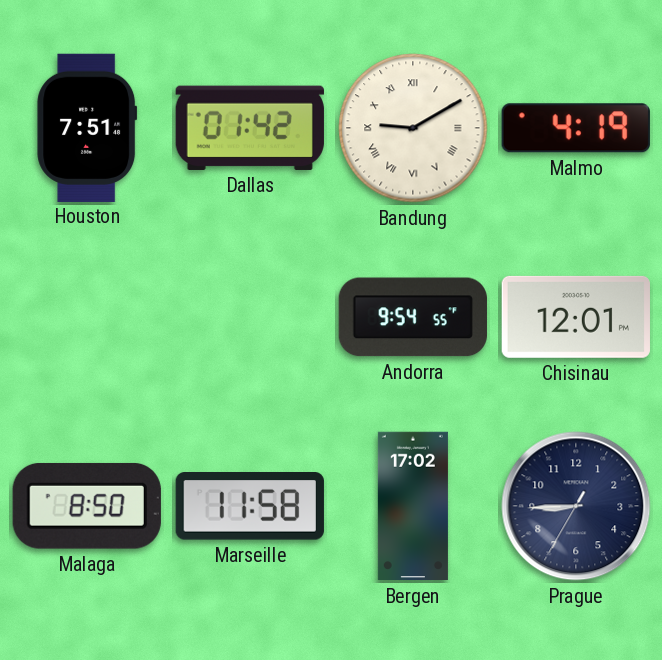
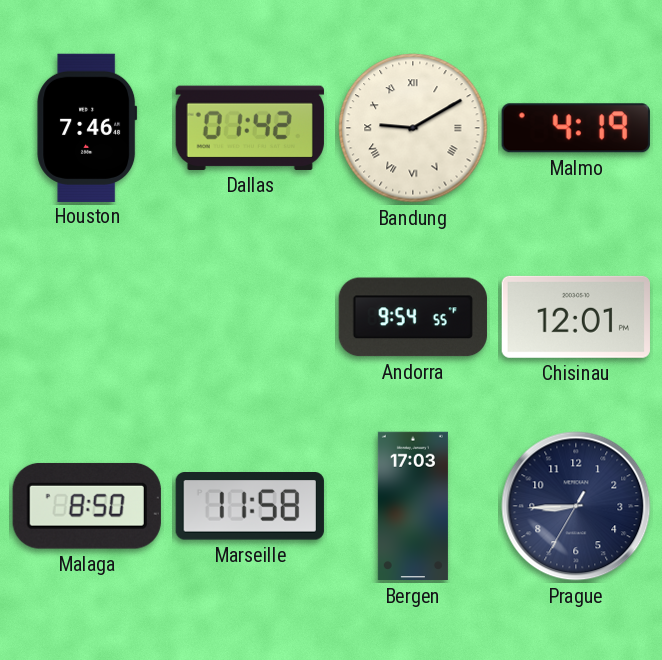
Houston: 7:51 -> 7:46
Bergen: 17:02 -> 17:03
